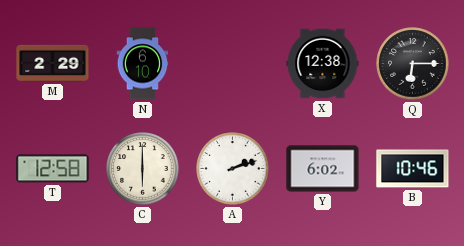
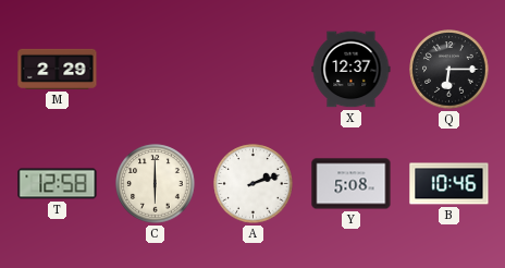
N: 6:10 -> none
X: 12:38 -> 12:37
Y: 6:02 -> 5:08
